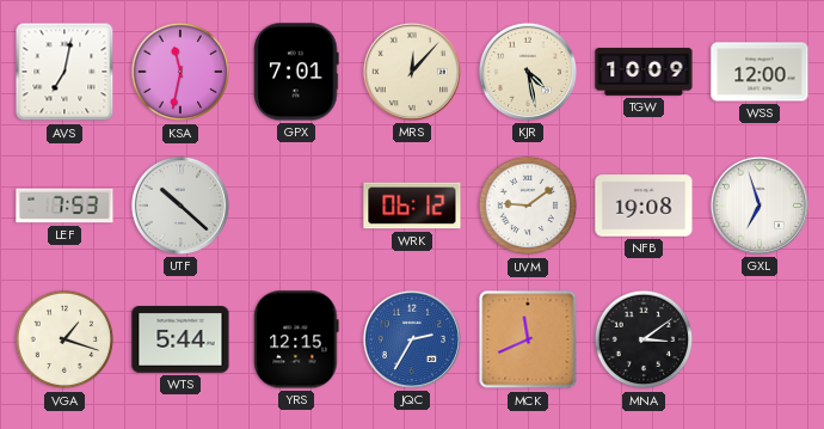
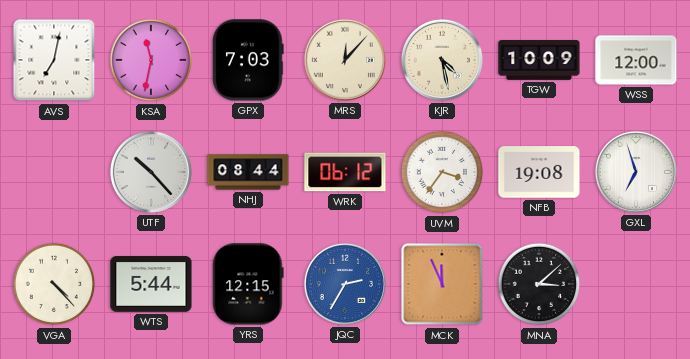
GPX: 7:01 -> 7:03
LEF: 7:53 -> none
UTF: 10:22 -> 10:23
NHJ: none -> 08:44
UVM: 9:09 -> 3:36
VGA: 1:18 -> 4:23
MCK: 11:41 -> 11:56
MNA: 3:09 -> 3:08
